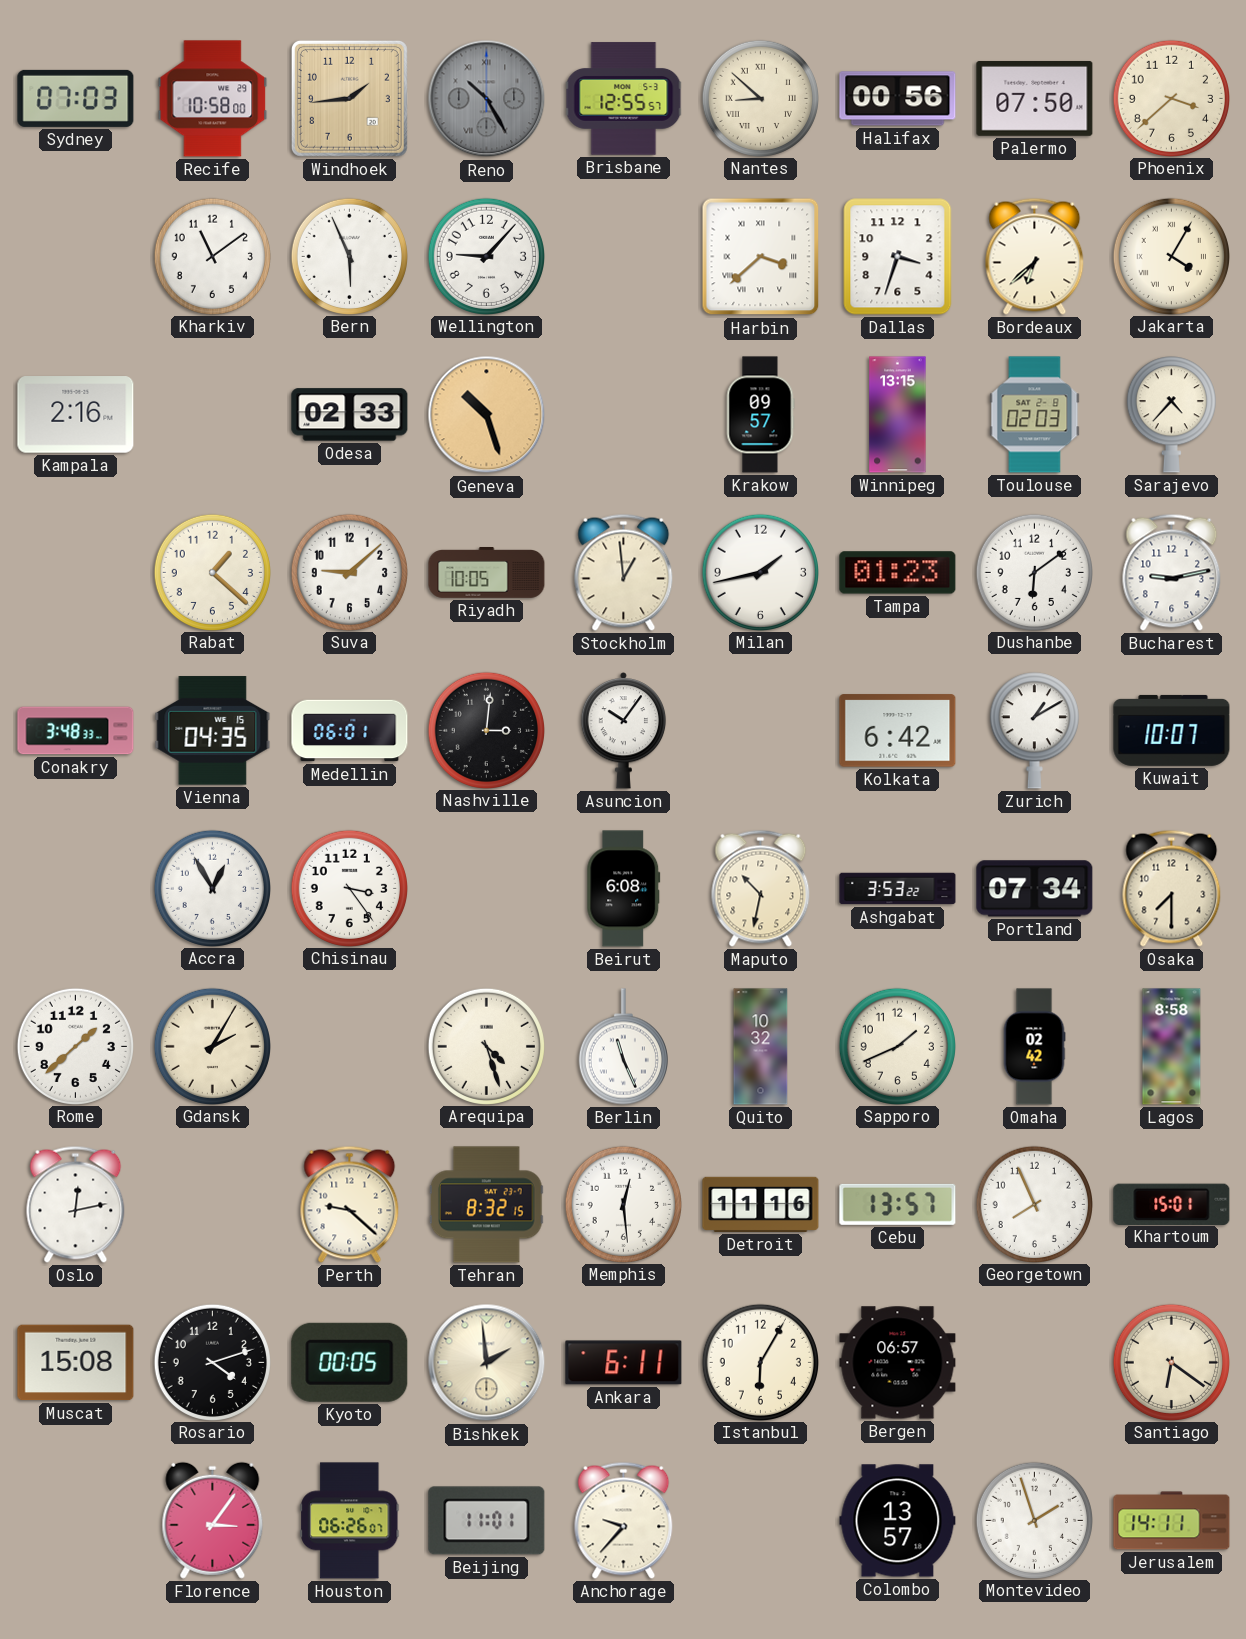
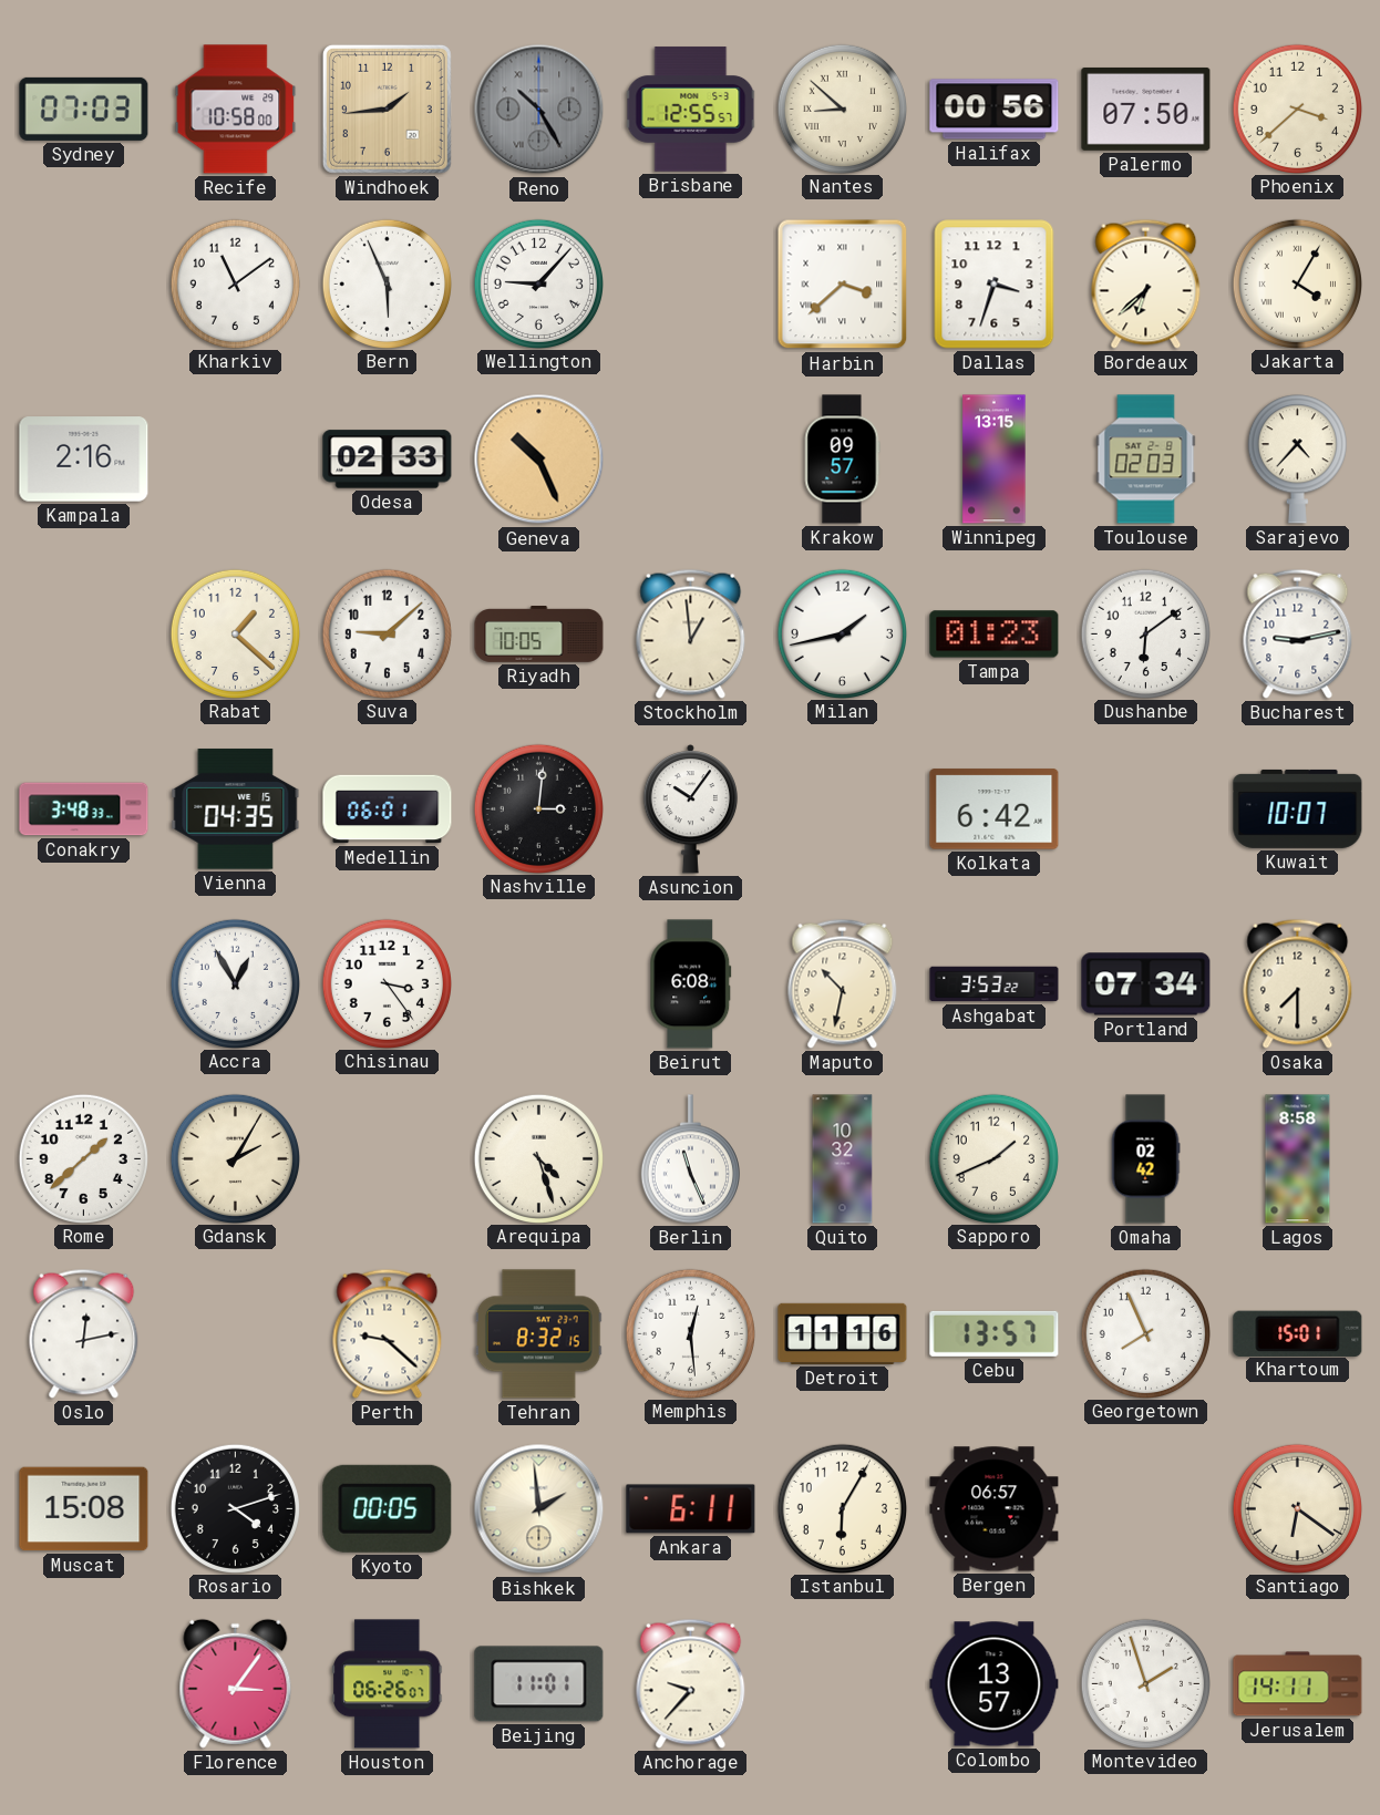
Geneva: 10:27 -> 10:26
Zurich: 1:10 -> none
